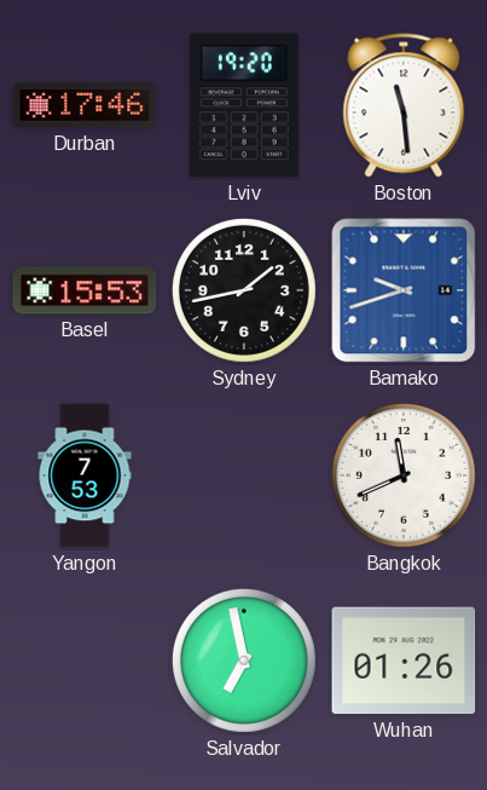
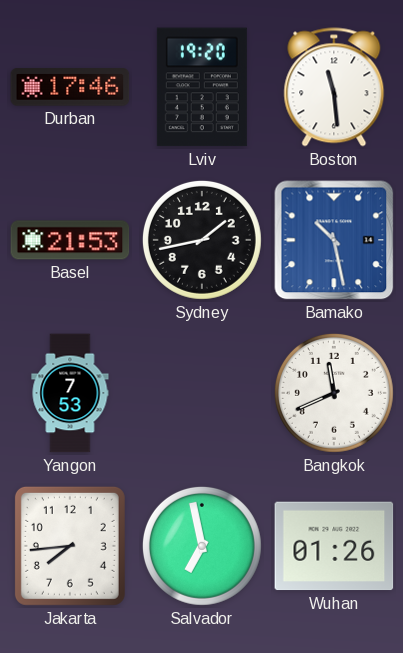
Basel: 15:53 -> 21:53
Bamako: 9:42 -> 10:28
Jakarta: none -> 7:44
